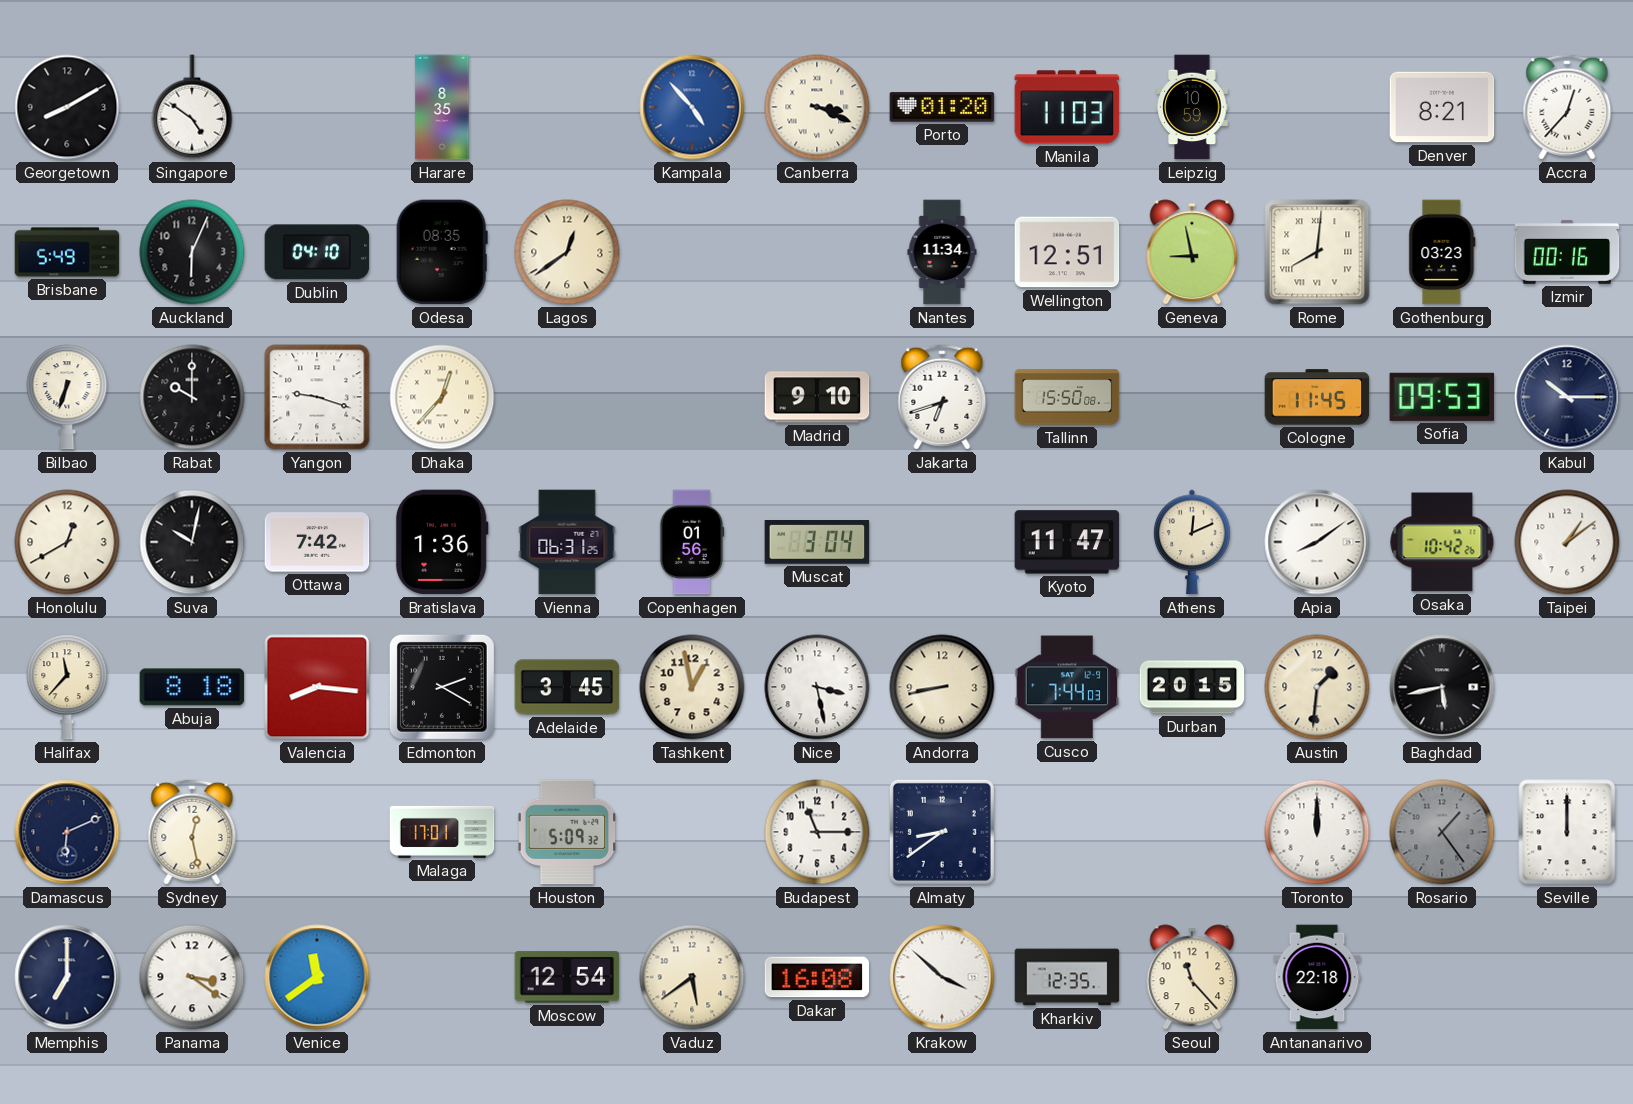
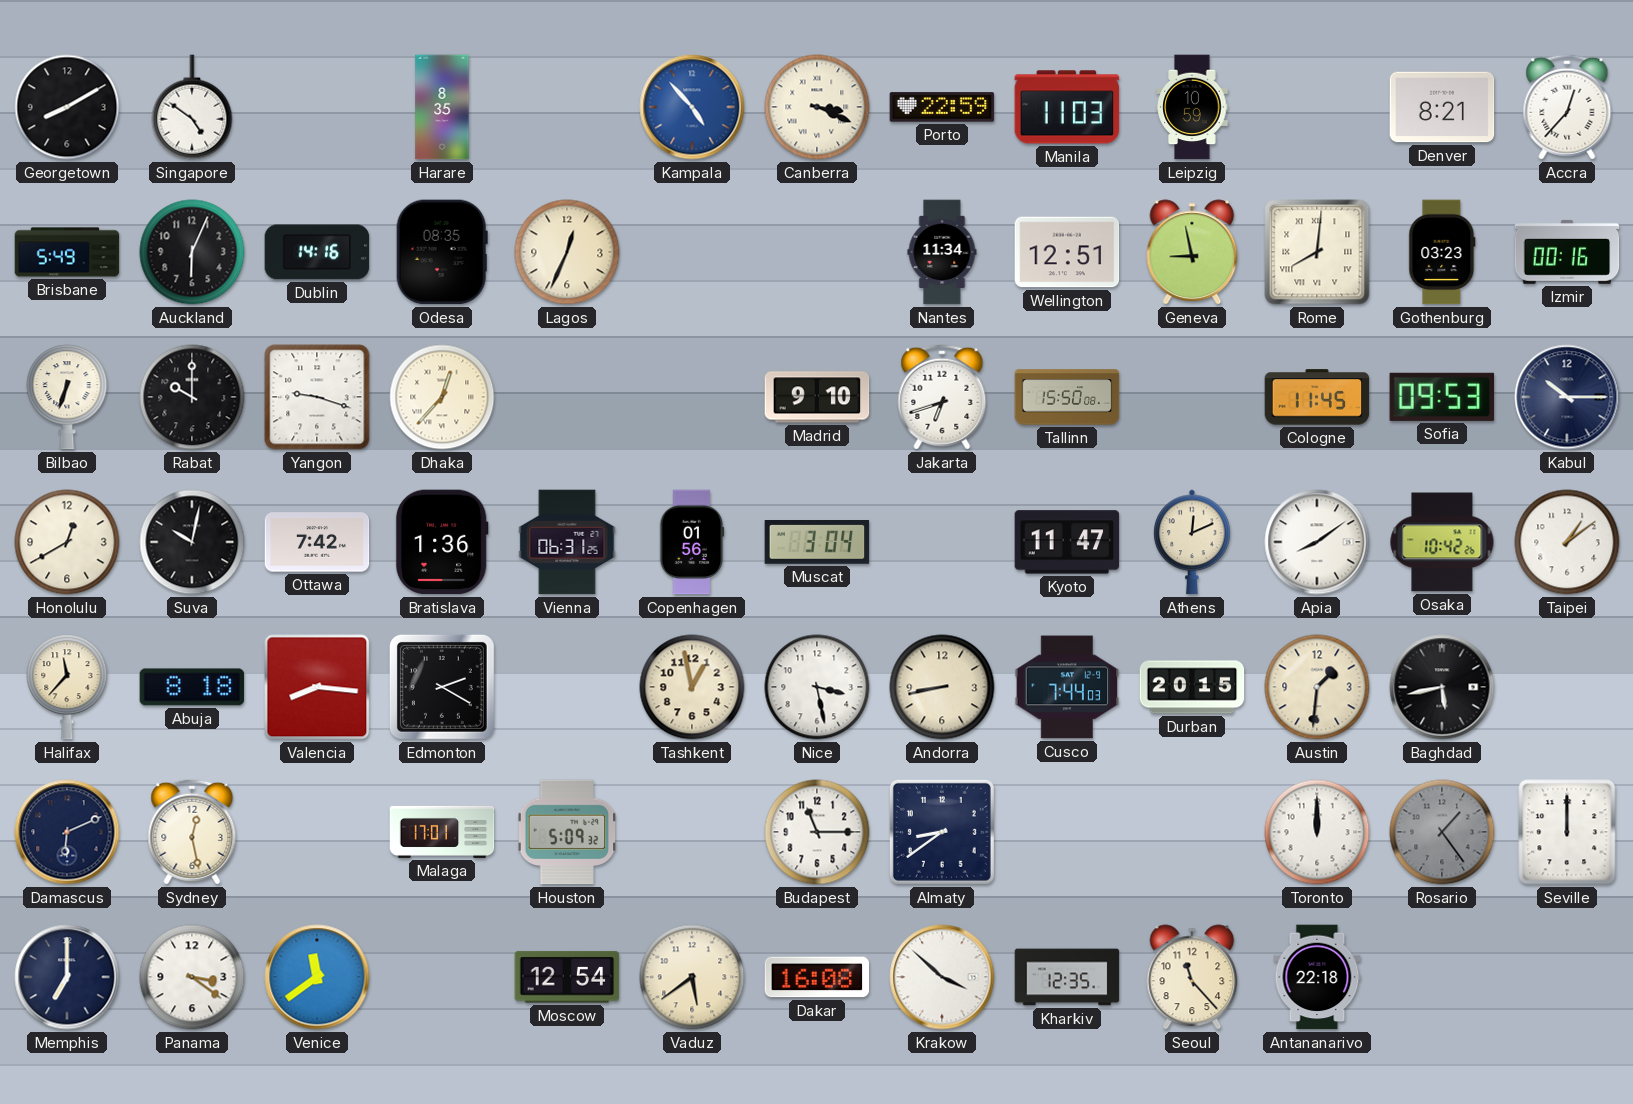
Porto: 01:20 -> 22:59
Dublin: 04:10 -> 14:16
Lagos: 12:39 -> 12:34
Adelaide: 3:45 -> none
